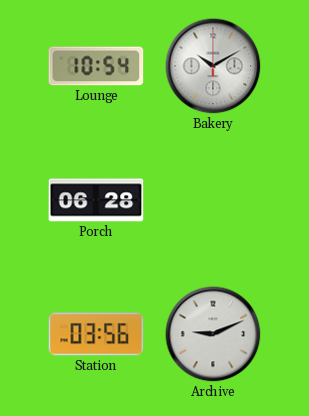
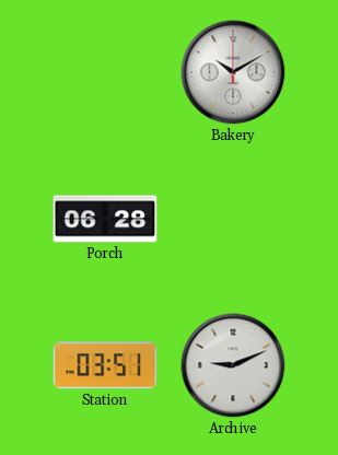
Lounge: 10:54 -> none
Station: 03:56 -> 03:51
